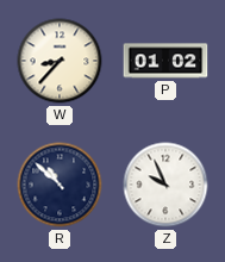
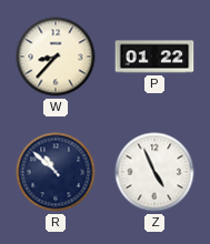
P: 01:02 -> 01:22
Z: 9:56 -> 4:56
